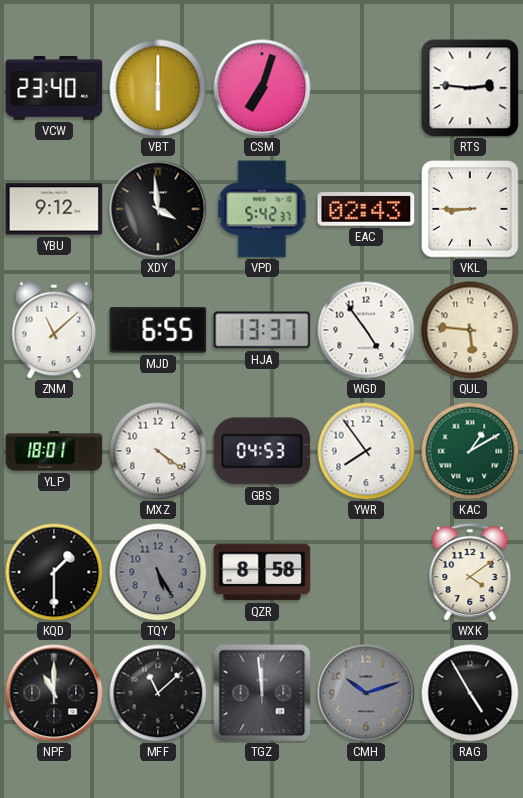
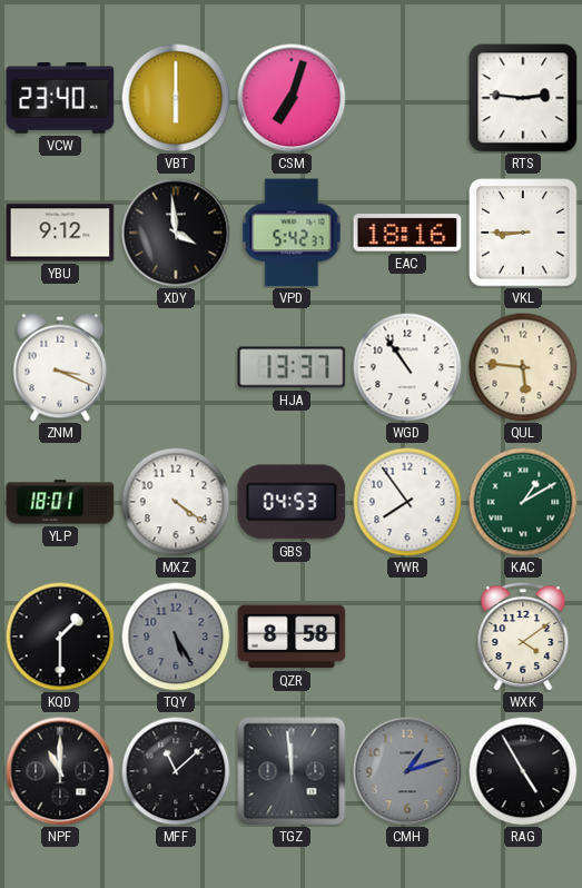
EAC: 02:43 -> 18:16
ZNM: 11:08 -> 3:19
MJD: 6:55 -> none
WGD: 4:54 -> 10:54
CMH: 10:12 -> 1:12
